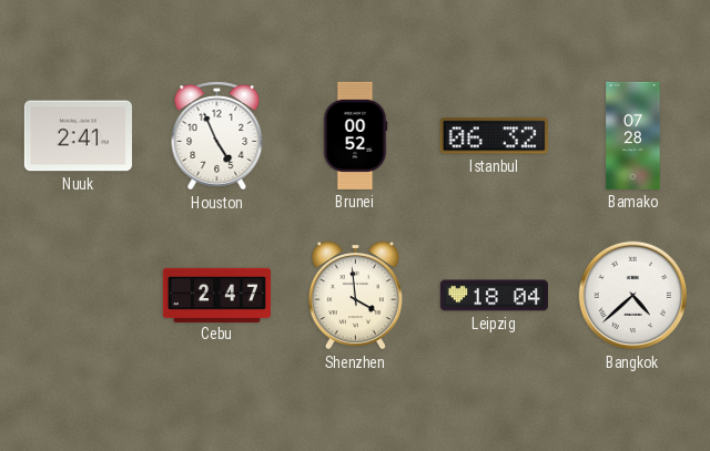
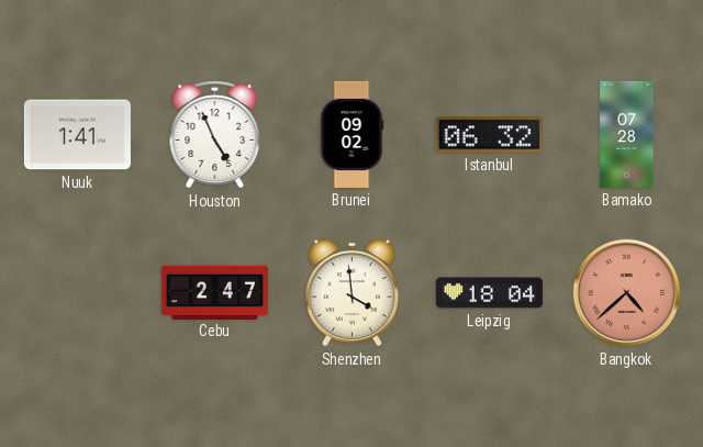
Nuuk: 2:41 -> 1:41
Brunei: 00:52 -> 09:02
Bangkok dial: white -> salmon
